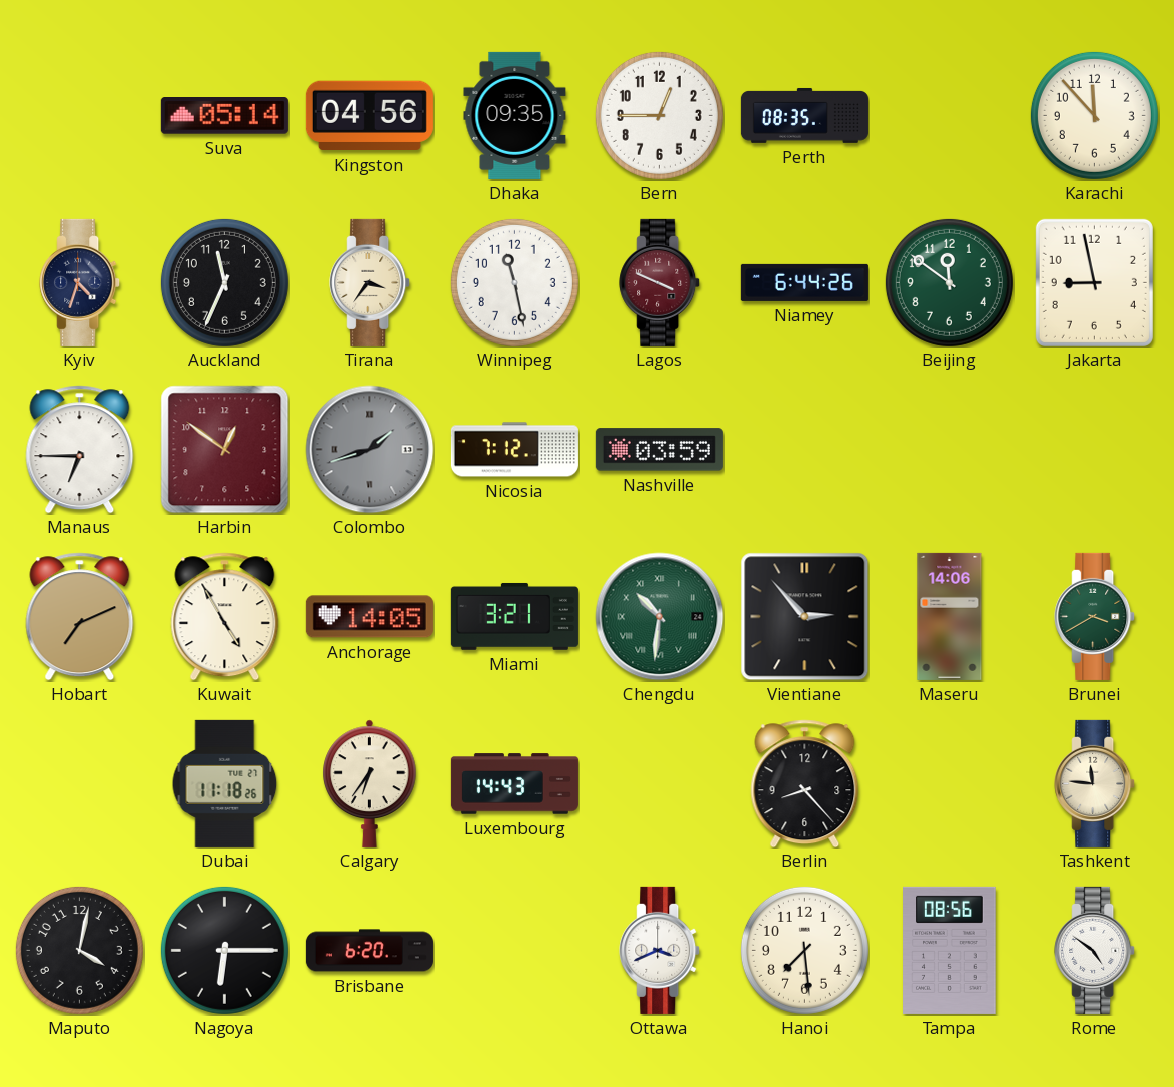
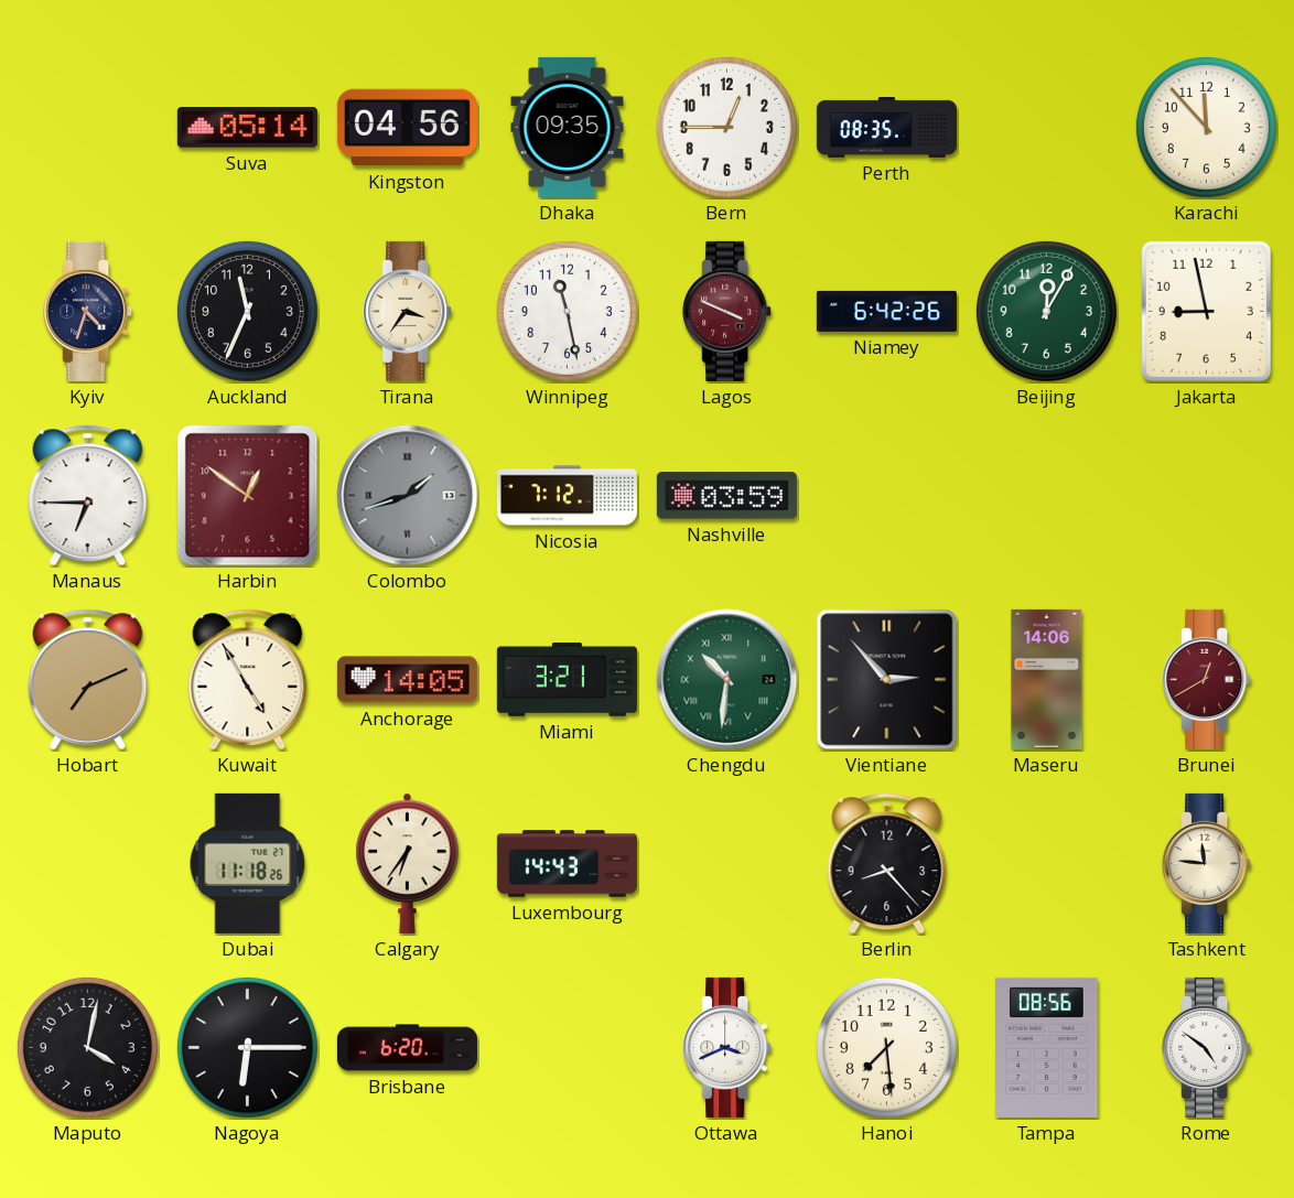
Niamey: 6:44 -> 6:42
Beijing: 11:51 -> 12:05
Brunei: 3:40 -> 12:40
Brunei dial: green -> burgundy
